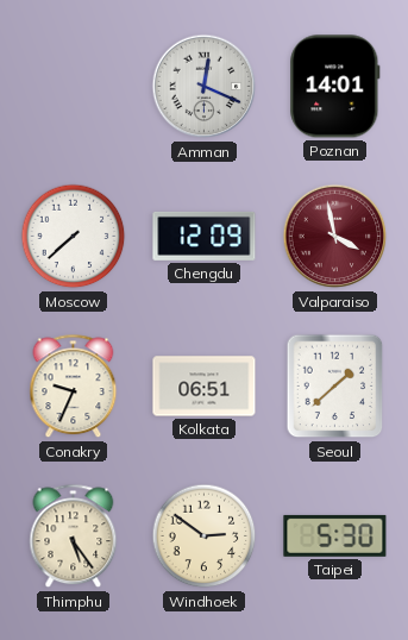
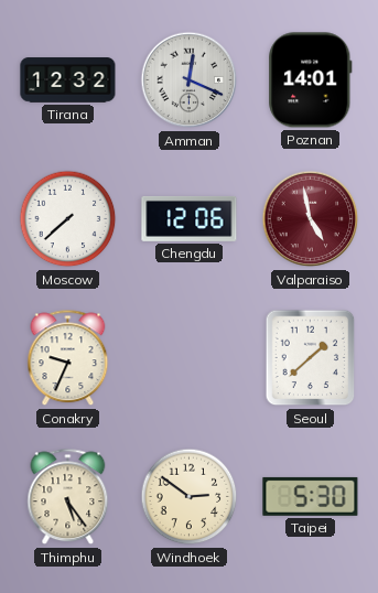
Tirana: none -> 12:32
Chengdu: 12:09 -> 12:06
Valparaiso: 3:58 -> 4:58
Kolkata: 06:51 -> none
